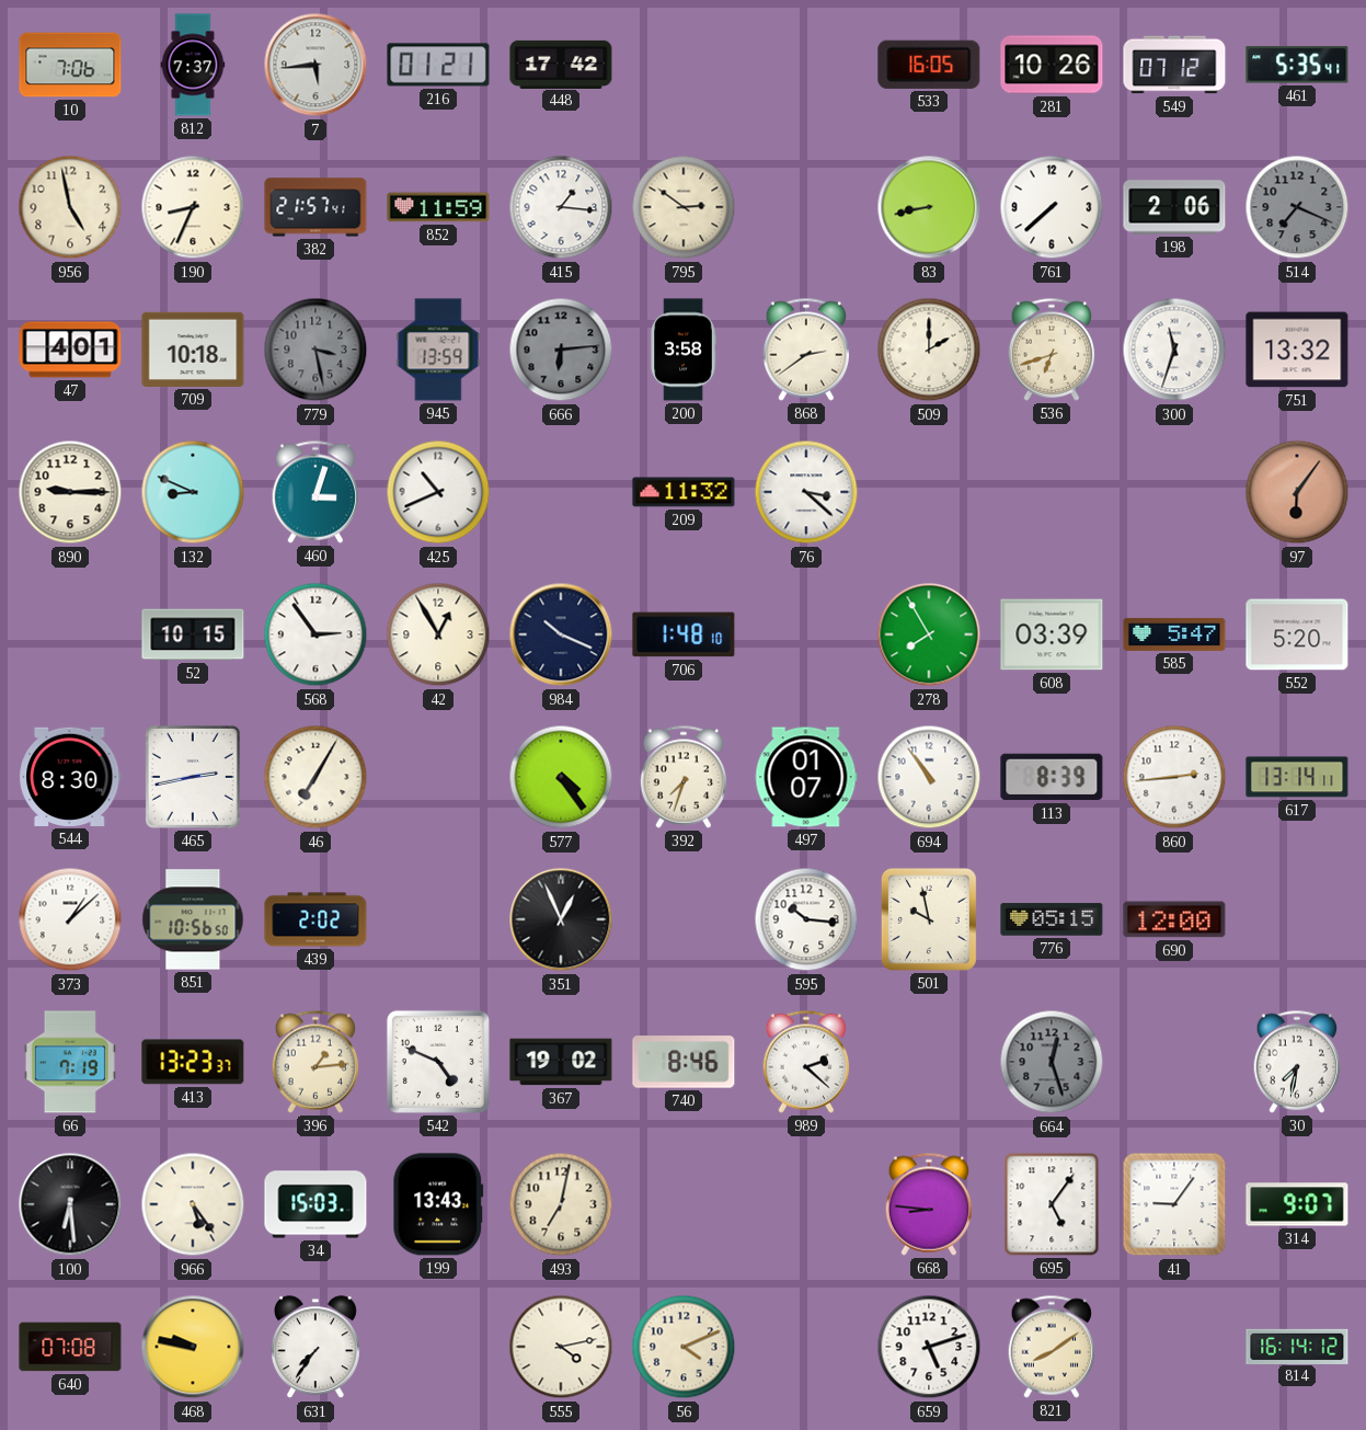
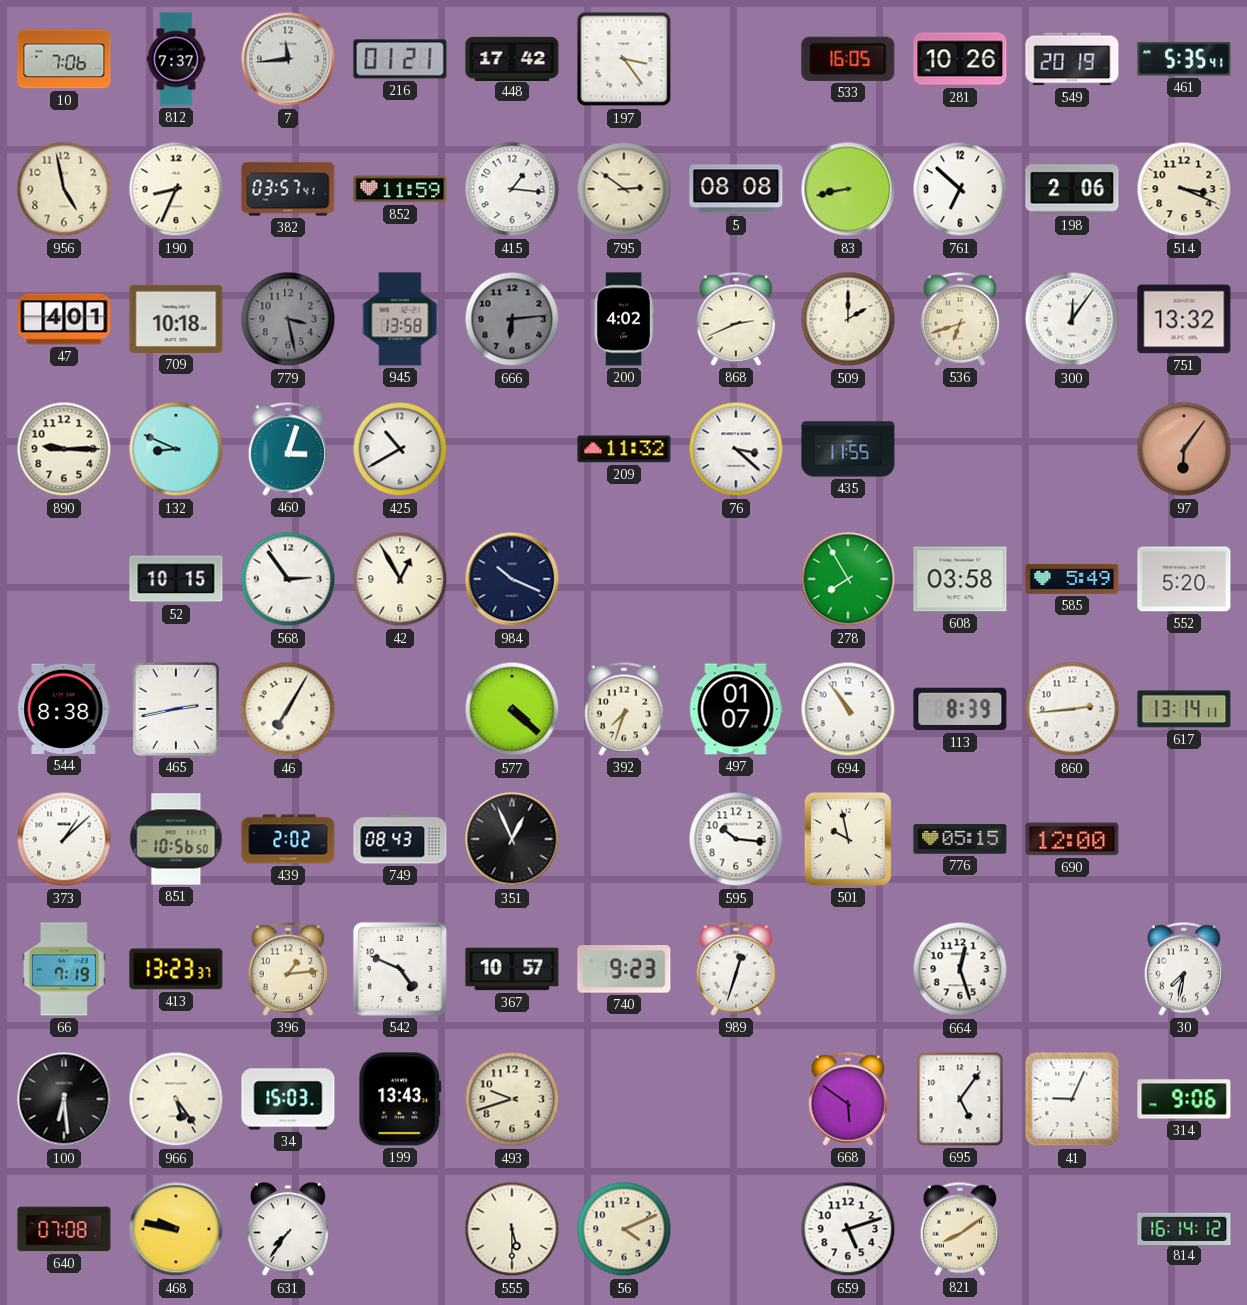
7: 5:44 -> 11:44
197: none -> 3:24
549: 07:12 -> 20:19
382: 21:57 -> 03:57
5: none -> 08:08
761: 7:38 -> 6:52
514: 7:19 -> 3:19
514 dial: grey -> cream
945: 13:59 -> 13:58
200: 3:58 -> 4:02
868: 2:39 -> 2:41
300: 11:33 -> 12:06
425: 10:41 -> 10:40
435: none -> 11:55
706: 1:48 -> none
608: 03:39 -> 03:58
585: 5:47 -> 5:49
544: 8:30 -> 8:38
577: 4:24 -> 4:22
749: none -> 08:43
367: 19:02 -> 10:57
740: 8:46 -> 9:23
989: 2:22 -> 12:33
664 dial: grey -> white
493: 7:02 -> 9:42
668: 8:46 -> 5:51
41: 9:06 -> 9:04
314: 9:07 -> 9:06
555: 4:13 -> 5:30
